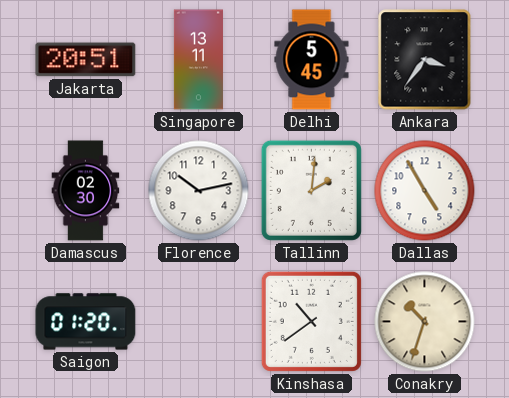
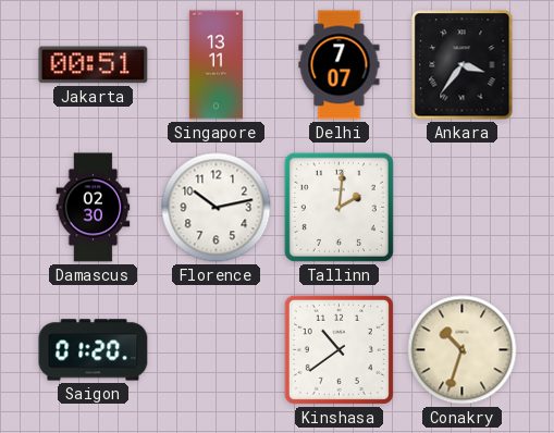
Jakarta: 20:51 -> 00:51
Delhi: 5:45 -> 7:07
Dallas: 4:55 -> none
